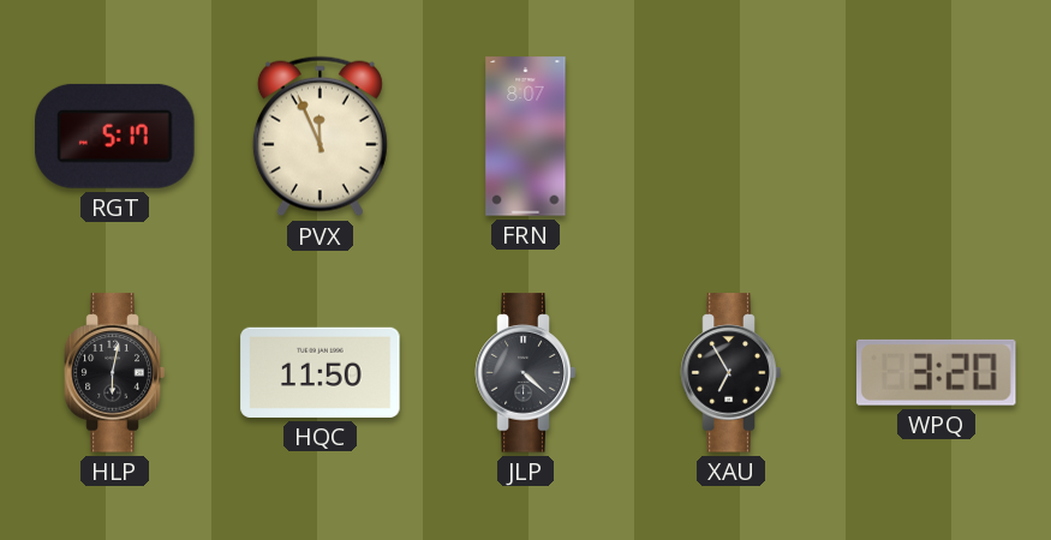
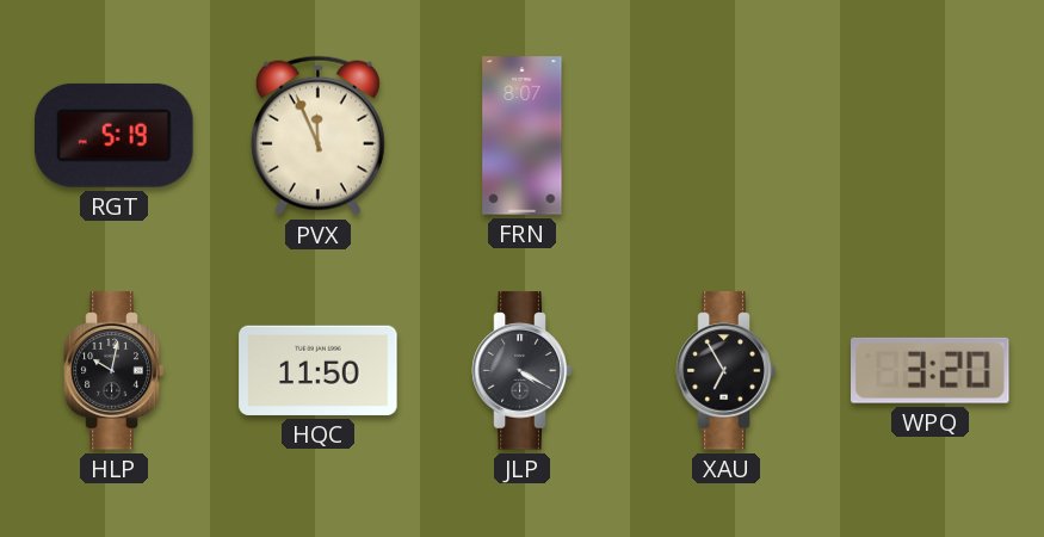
RGT: 5:17 -> 5:19
HLP: 6:02 -> 10:02
JLP: 4:22 -> 4:20
